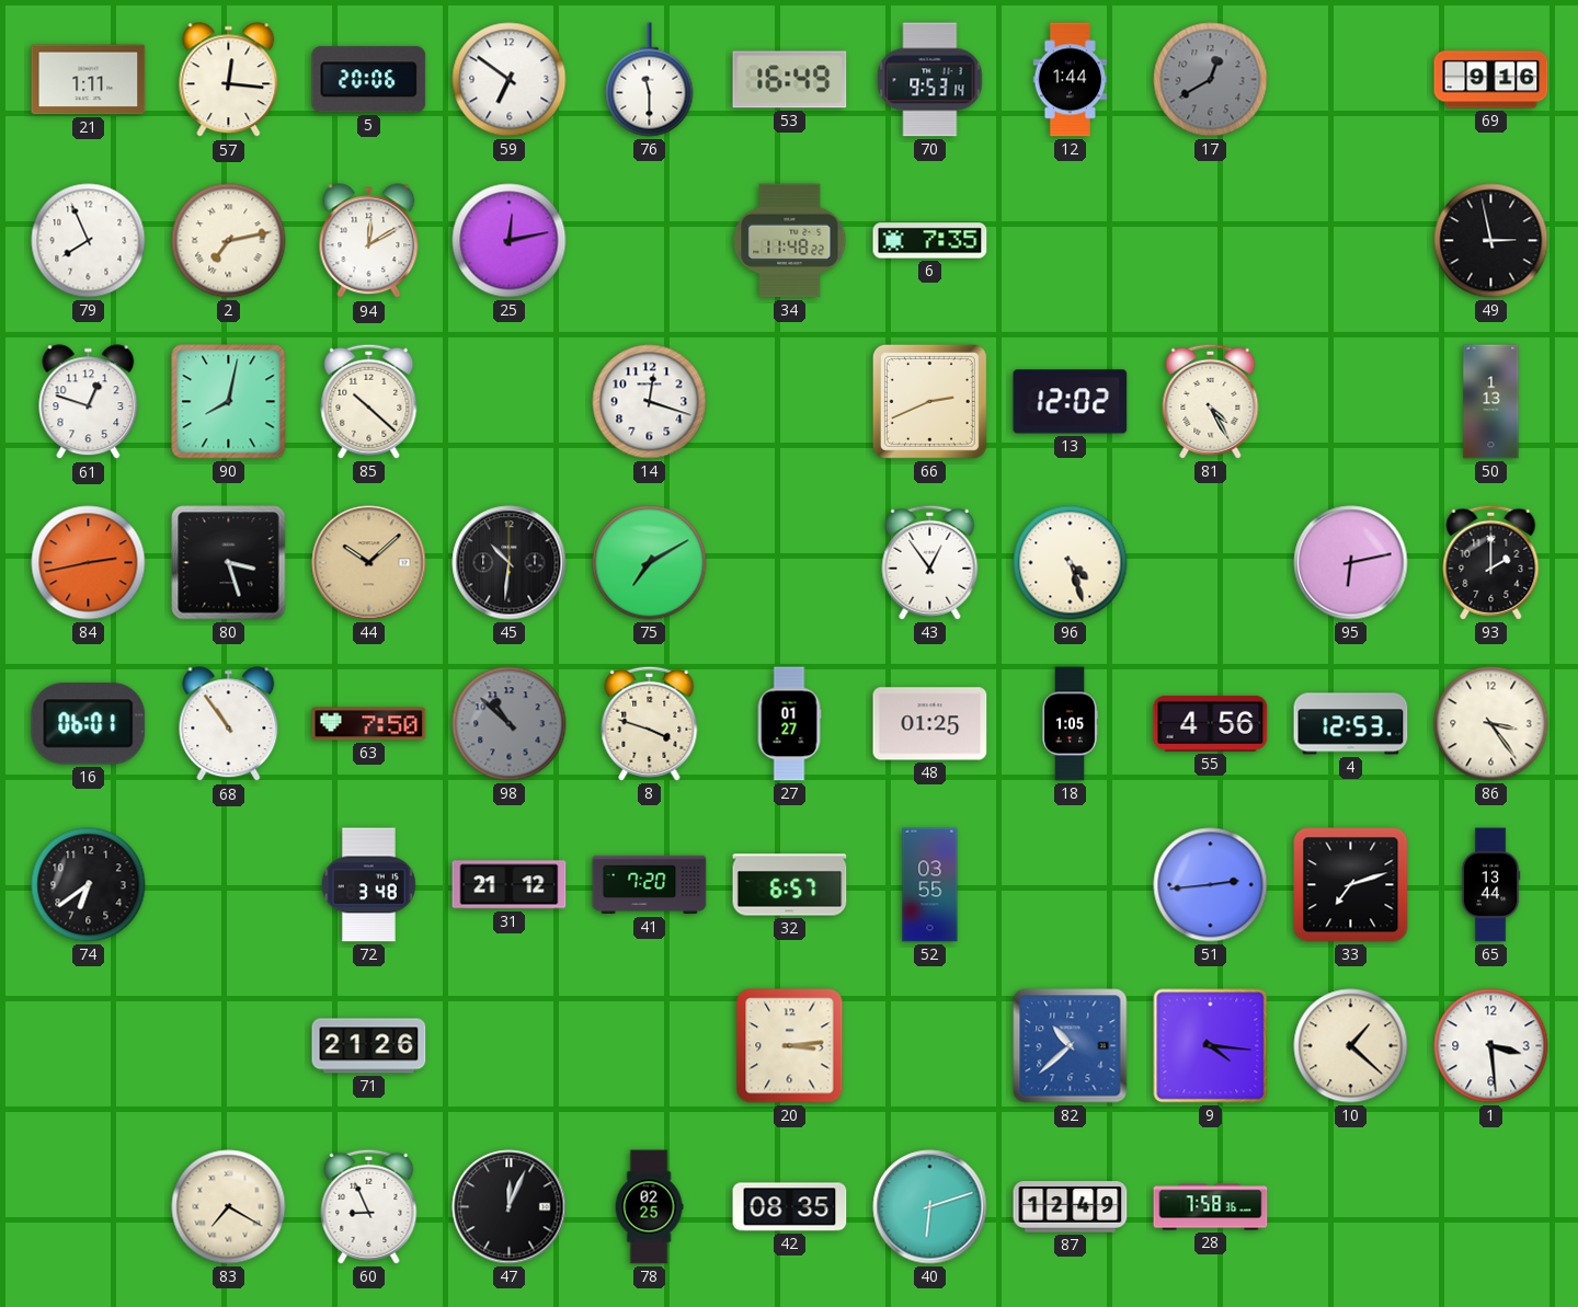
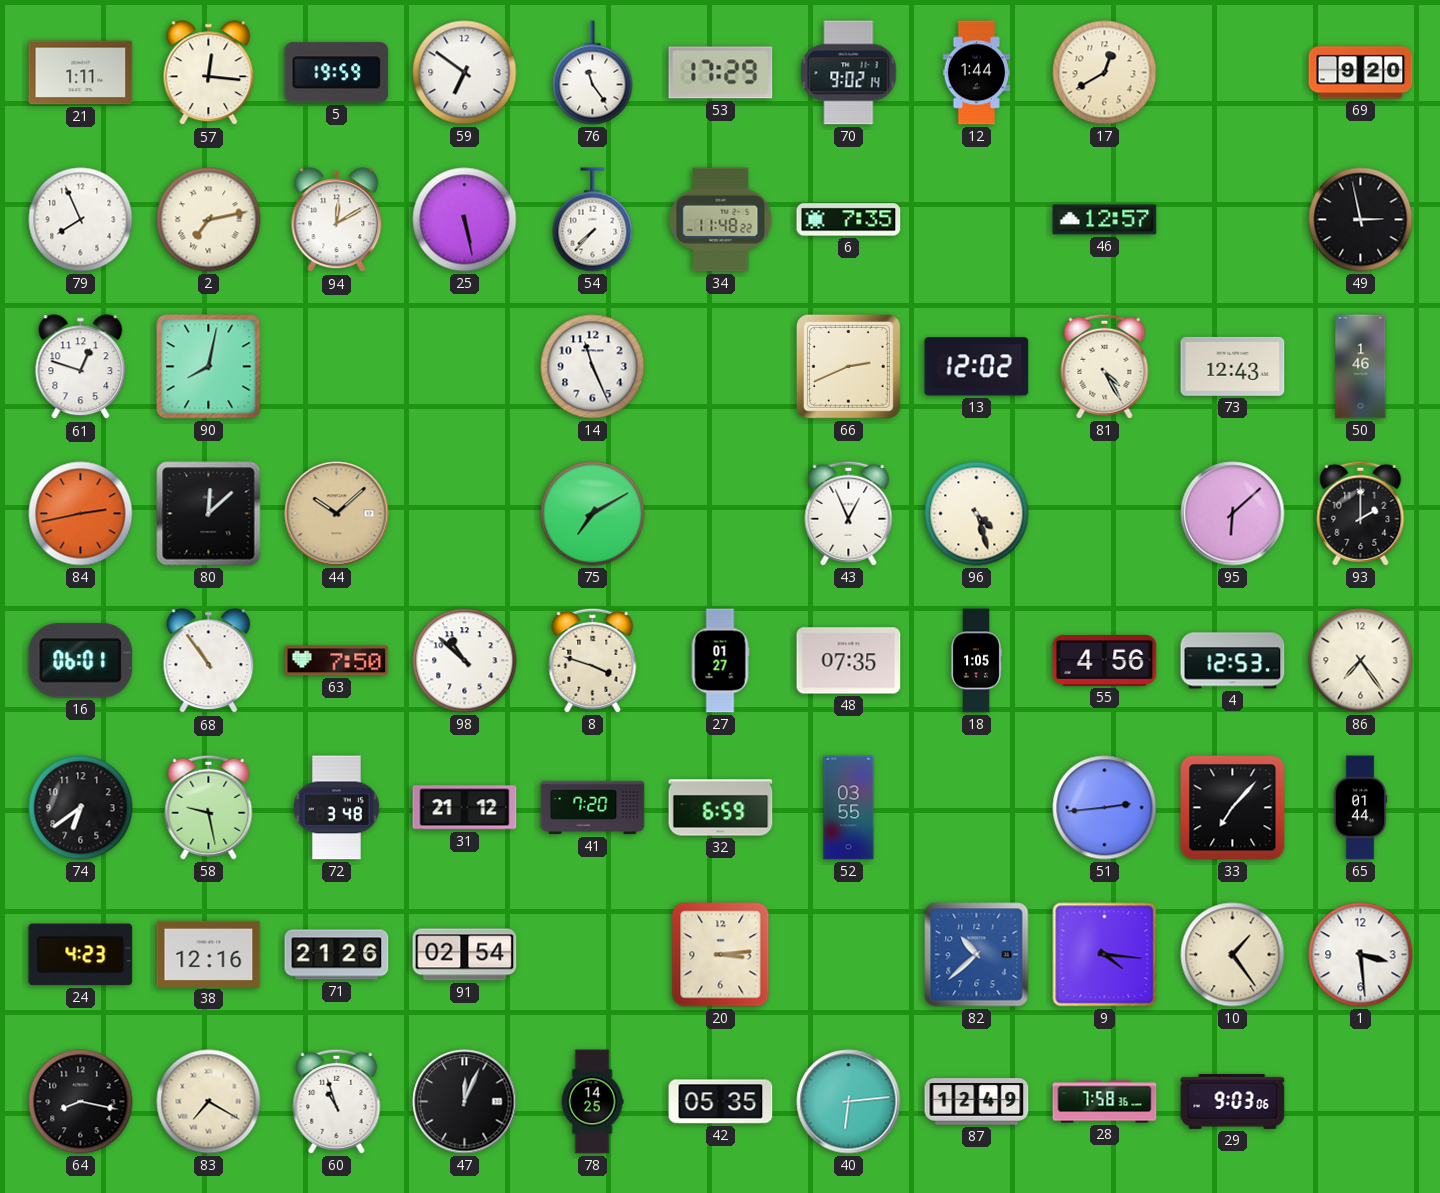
5: 20:06 -> 19:59
76: 11:30 -> 11:24
53: 16:49 -> 17:29
70: 9:53 -> 9:02
17 dial: grey -> cream
69: 9:16 -> 9:20
25: 12:13 -> 5:28
54: none -> 7:37
46: none -> 12:57
85: 10:22 -> none
14: 12:18 -> 11:26
73: none -> 12:43
50: 1:13 -> 1:46
80: 3:27 -> 12:08
45: 10:31 -> none
43: 12:54 -> 12:56
95: 6:13 -> 6:08
98 dial: grey -> white
48: 01:25 -> 07:35
86: 3:24 -> 7:24
58: none -> 9:28
32: 6:57 -> 6:59
33: 7:12 -> 7:07
65: 13:44 -> 01:44
24: none -> 4:23
38: none -> 12:16
91: none -> 02:54
10: 1:22 -> 1:24
64: none -> 8:17
60: 8:56 -> 10:57
78: 02:25 -> 14:25
42: 08:35 -> 05:35
40: 6:12 -> 6:14
29: none -> 9:03
